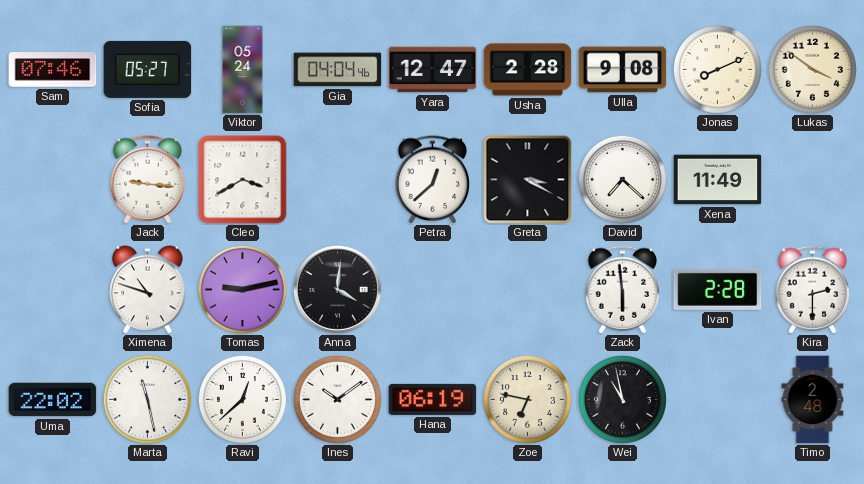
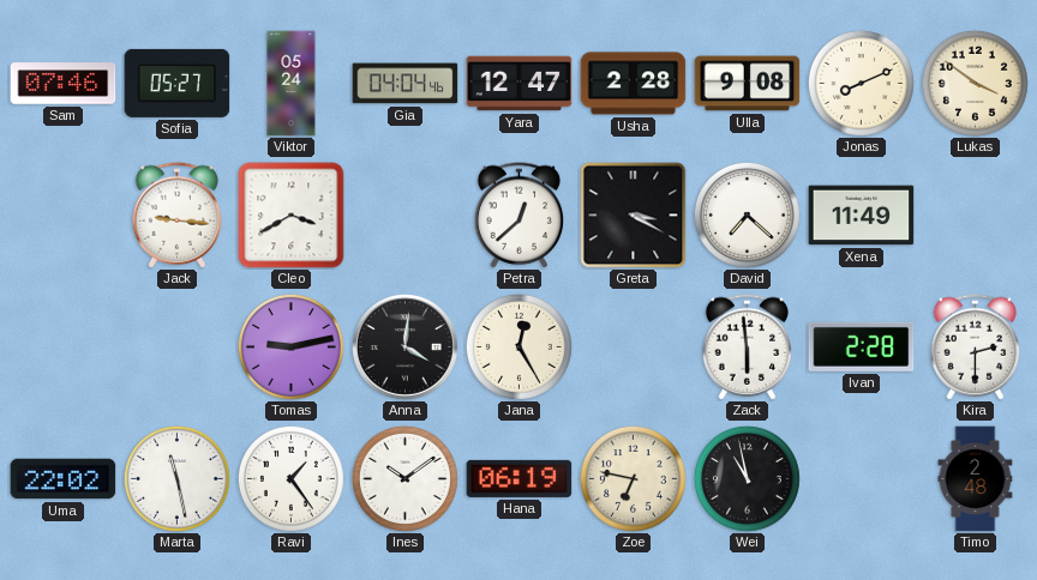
Ximena: 10:48 -> none
Jana: none -> 12:25
Ravi: 12:38 -> 1:24
